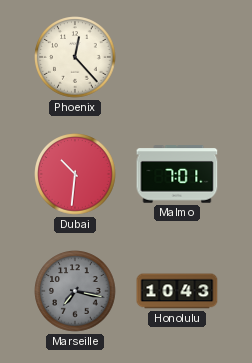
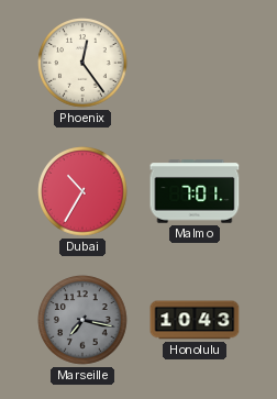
Phoenix: 12:23 -> 12:24
Dubai: 10:31 -> 10:35
